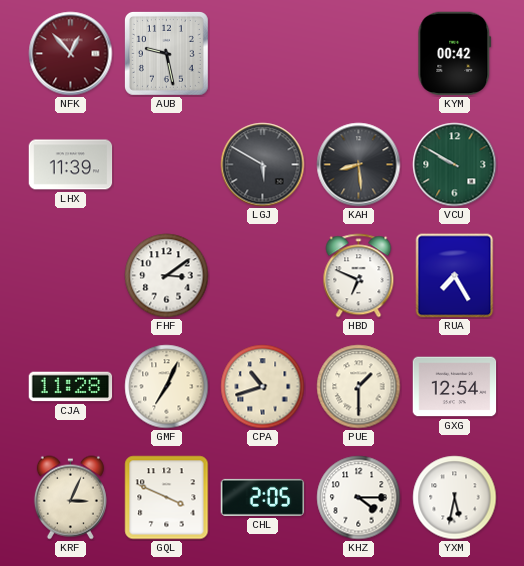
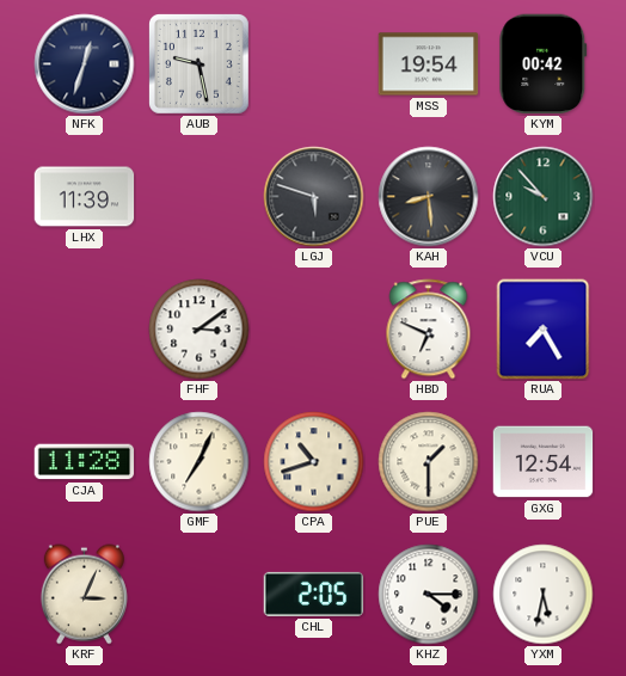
NFK: 12:53 -> 12:33
NFK dial: burgundy -> navy
MSS: none -> 19:54
LGJ: 5:50 -> 5:48
VCU: 9:50 -> 9:53
GQL: 3:49 -> none
